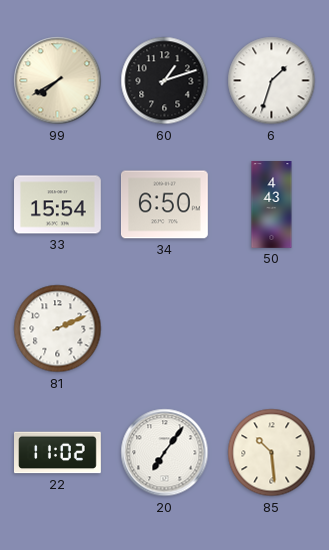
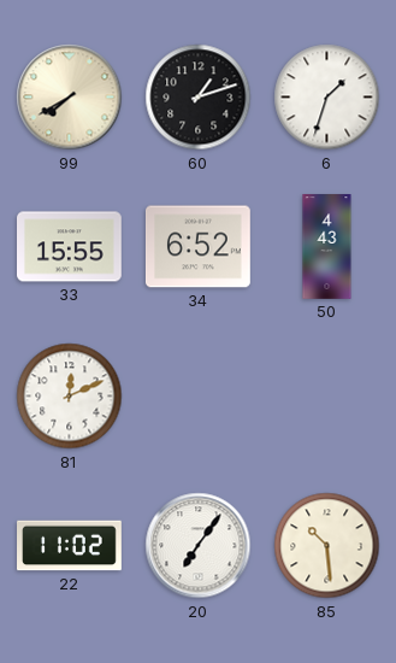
33: 15:54 -> 15:55
34: 6:50 -> 6:52
81: 2:11 -> 12:11
